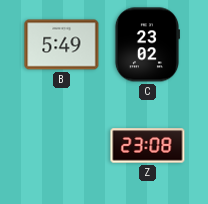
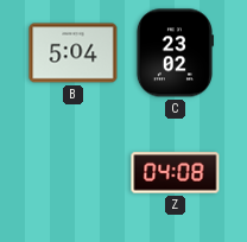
B: 5:49 -> 5:04
Z: 23:08 -> 04:08
